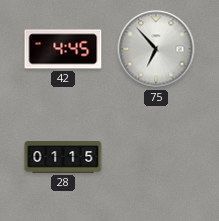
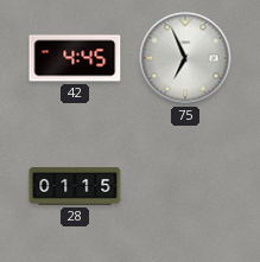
75: 6:53 -> 6:56
